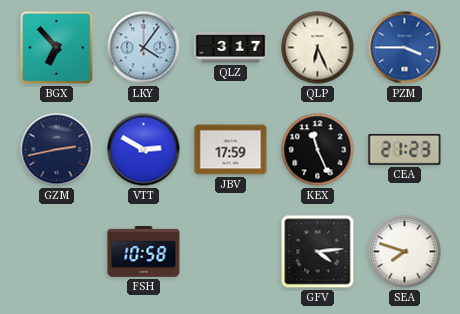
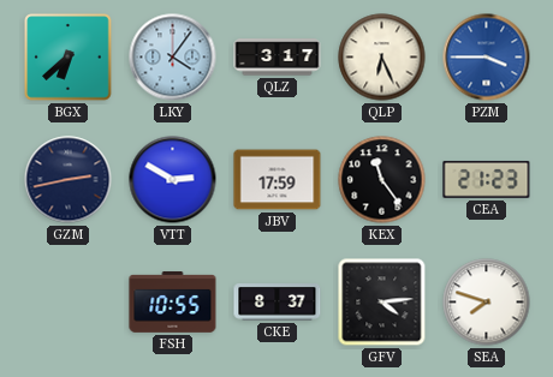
BGX: 6:53 -> 6:38
KEX: 11:26 -> 11:24
FSH: 10:58 -> 10:55
CKE: none -> 8:37
